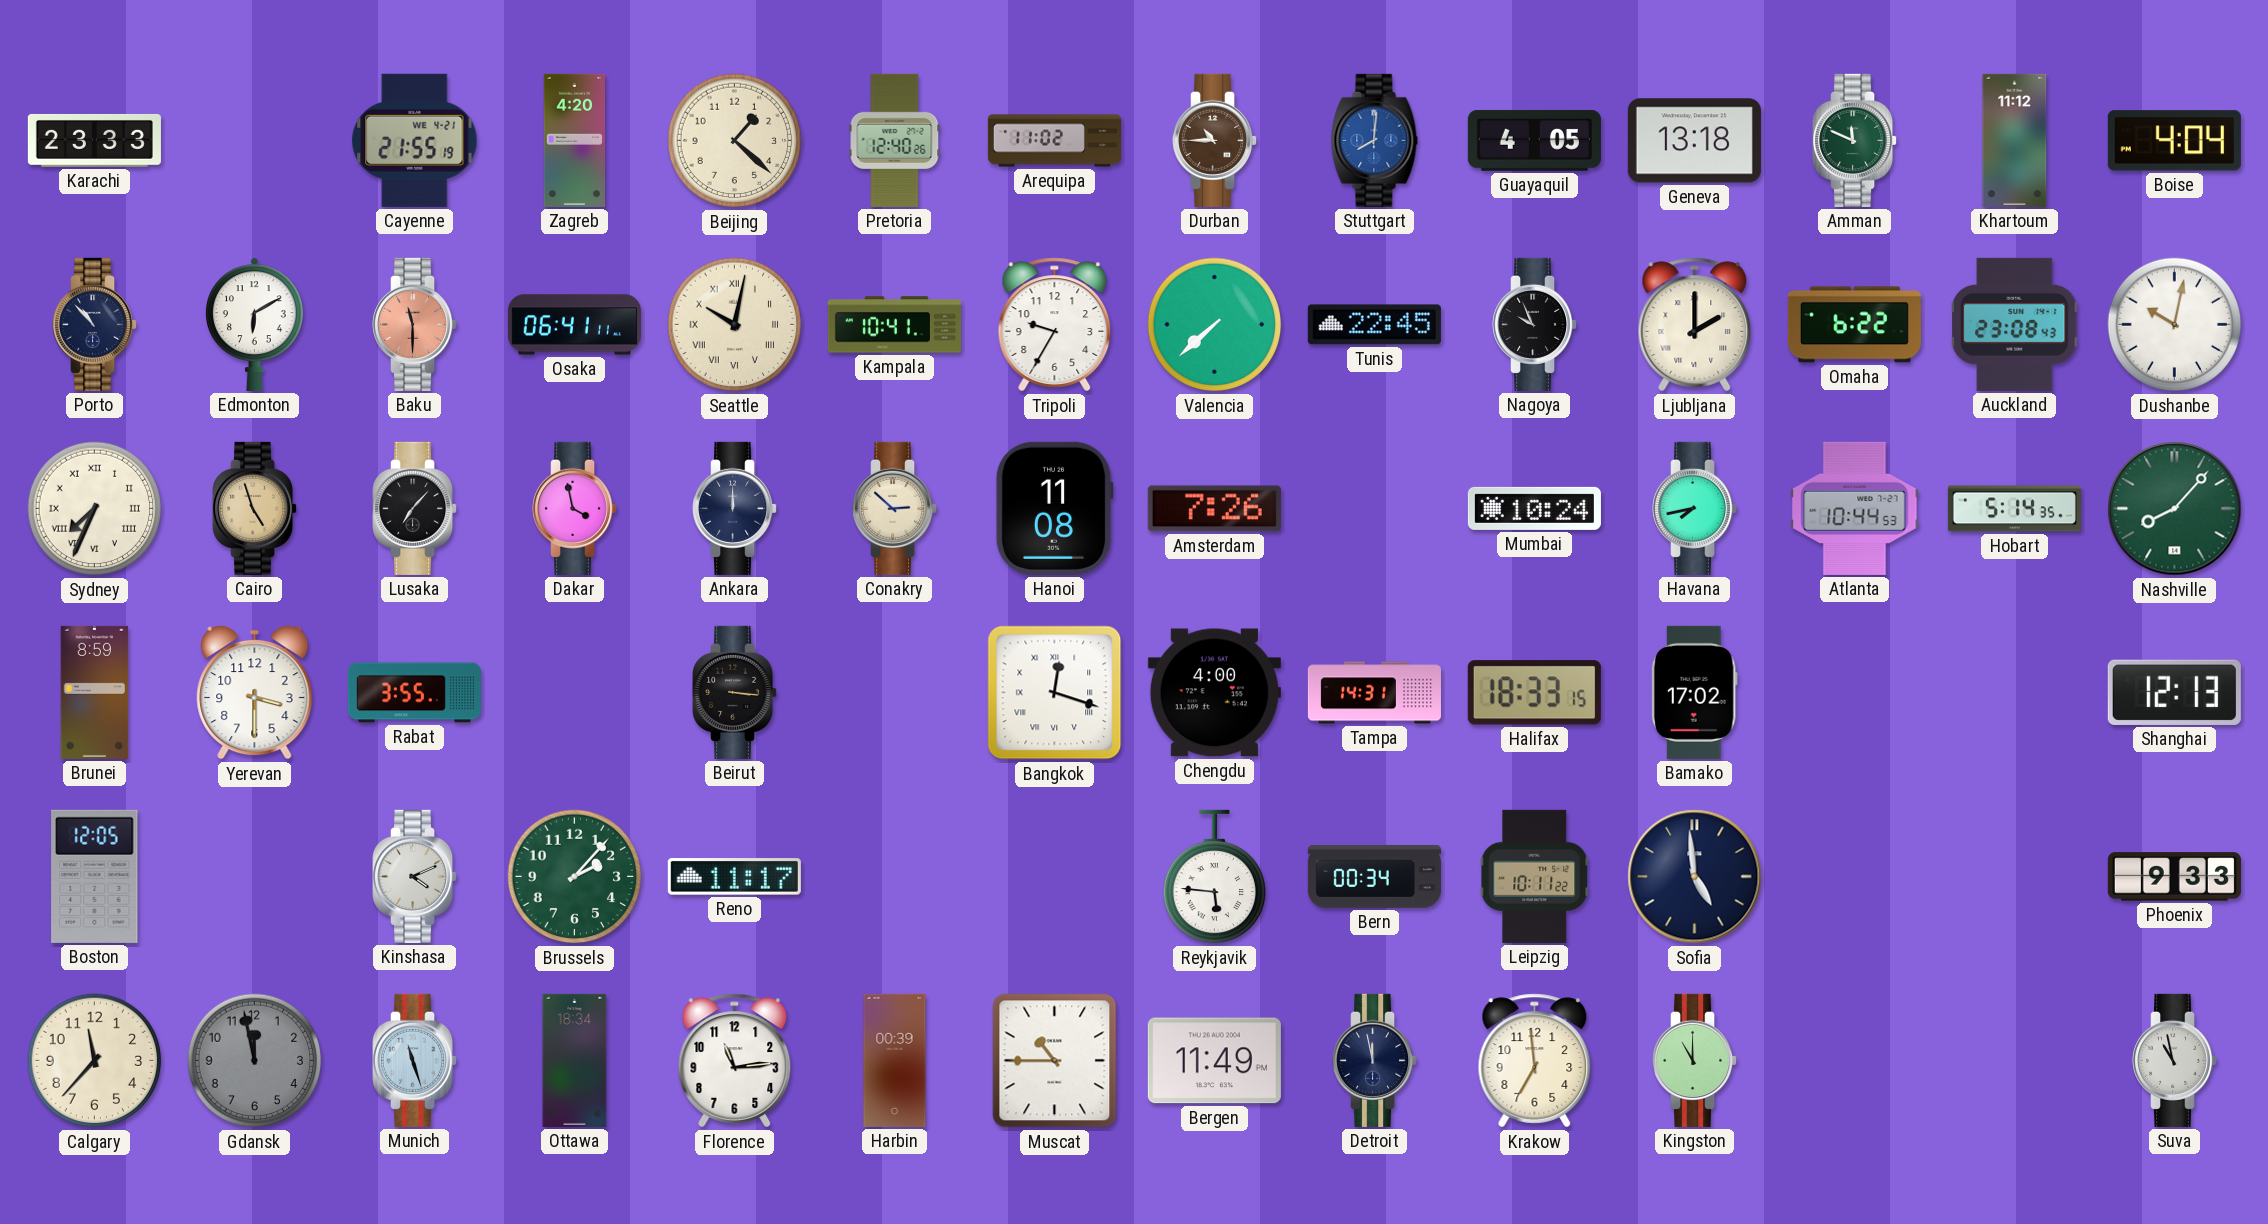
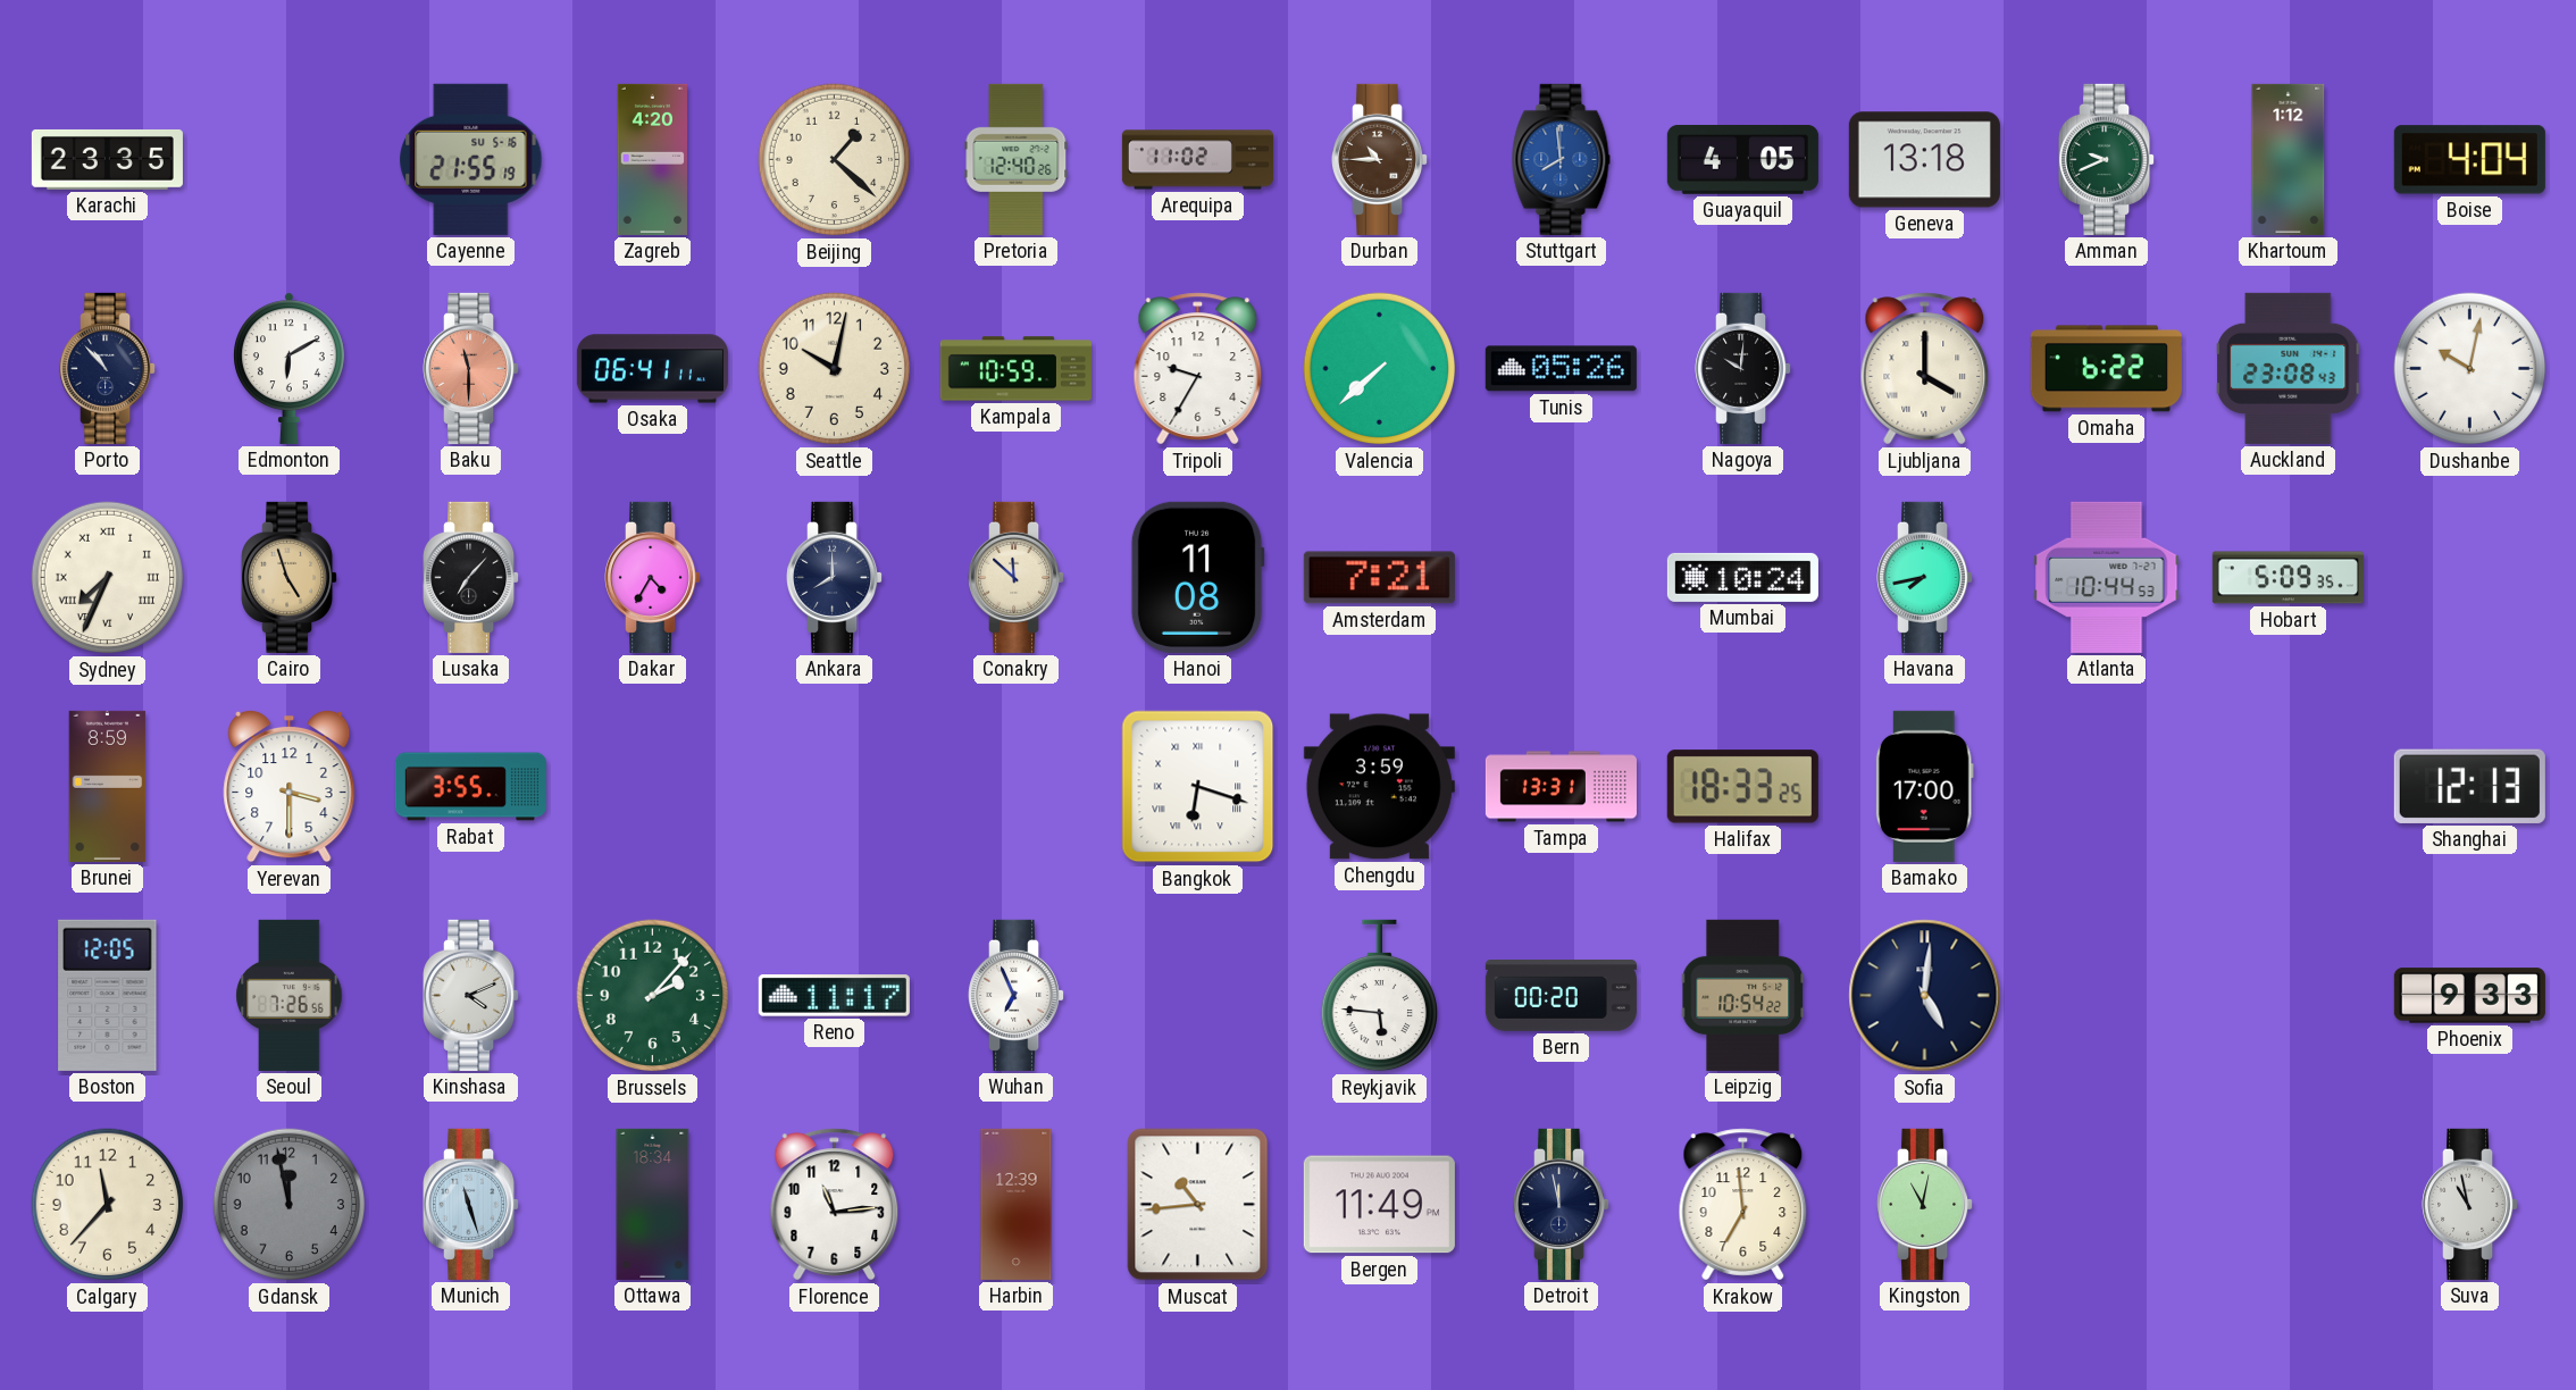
Karachi: 23:33 -> 23:35
Cayenne date: WE 4-21 -> SU 5-16
Stuttgart: 8:01 -> 7:59
Amman: 11:49 -> 9:41
Khartoum: 11:12 -> 1:12
Seattle numerals: Roman -> Arabic
Kampala: 10:41 -> 10:59
Tunis: 22:45 -> 05:26
Nagoya: 9:56 -> 10:01
Ljubljana: 2:00 -> 4:00
Dakar: 3:58 -> 4:35
Ankara: 12:00 -> 8:00
Conakry: 2:52 -> 11:52
Amsterdam: 7:26 -> 7:21
Hobart: 5:14 -> 5:09
Nashville: 8:07 -> none
Beirut: 3:16 -> none
Bangkok: 12:18 -> 6:18
Chengdu: 4:00 -> 3:59
Tampa: 14:31 -> 13:31
Halifax: 18:33:15 -> 18:33:25
Bamako: 17:02 -> 17:00
Seoul: none -> 7:26
Wuhan: none -> 6:56
Bern: 00:34 -> 00:20
Leipzig: 10:11 -> 10:54
Sofia: 4:59 -> 5:01
Harbin: 00:39 -> 12:39
Muscat: 10:45 -> 10:44
Kingston: 11:00 -> 11:02
